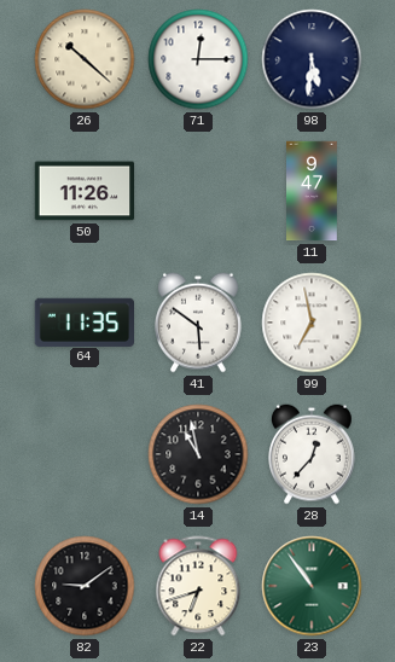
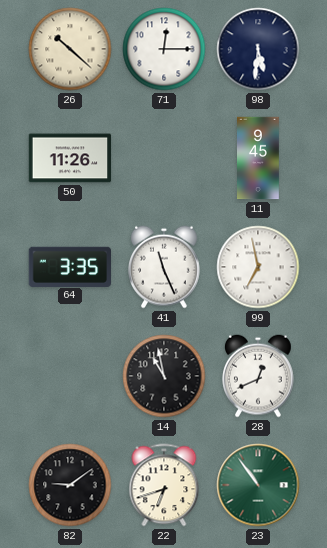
11: 9:47 -> 9:45
64: 11:35 -> 3:35
41: 5:51 -> 11:26
28: 12:37 -> 12:41
